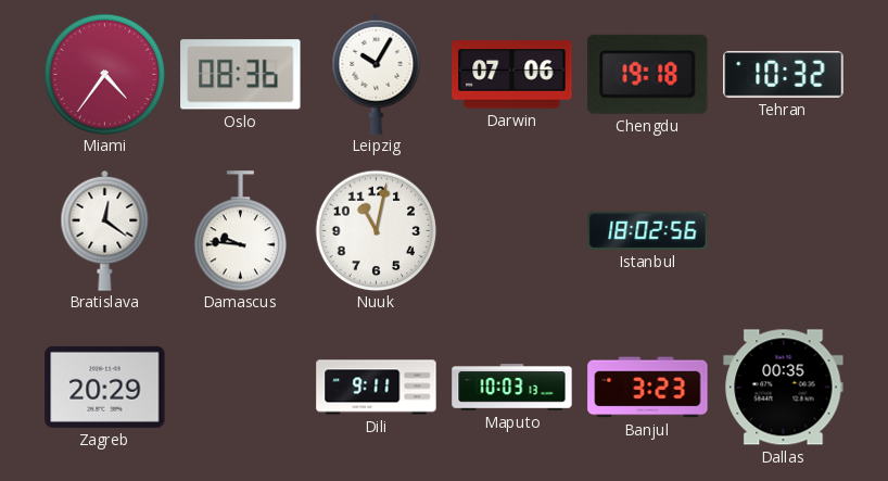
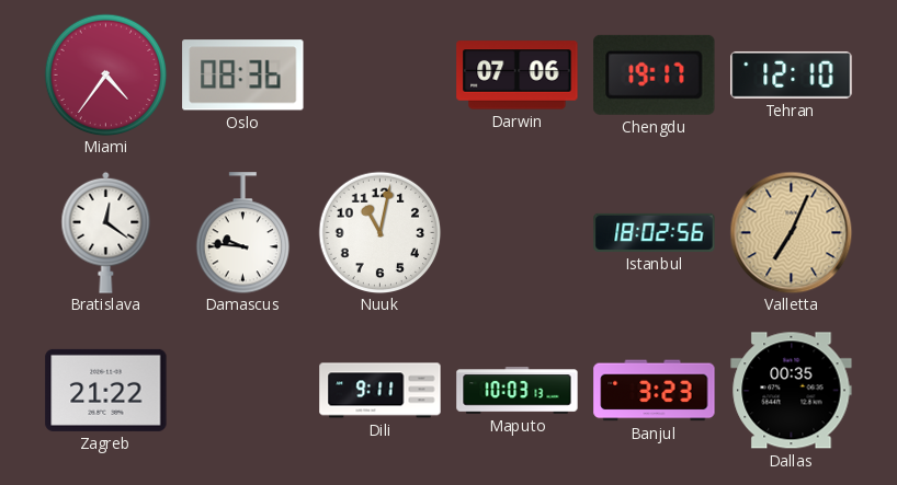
Leipzig: 10:05 -> none
Chengdu: 19:18 -> 19:17
Tehran: 10:32 -> 12:10
Valletta: none -> 7:04
Zagreb: 20:29 -> 21:22
